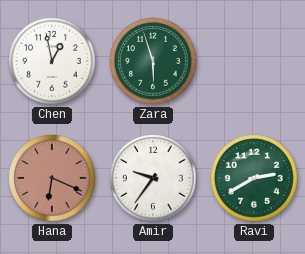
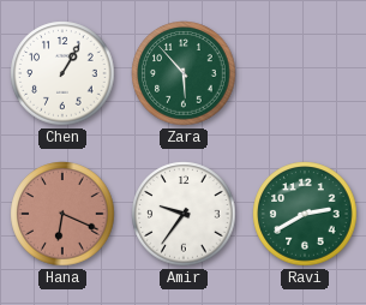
Chen: 12:58 -> 1:05
Zara: 5:57 -> 5:53
